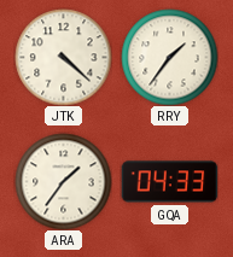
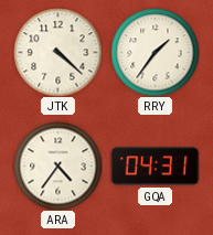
ARA: 1:36 -> 4:36
GQA: 04:33 -> 04:31
